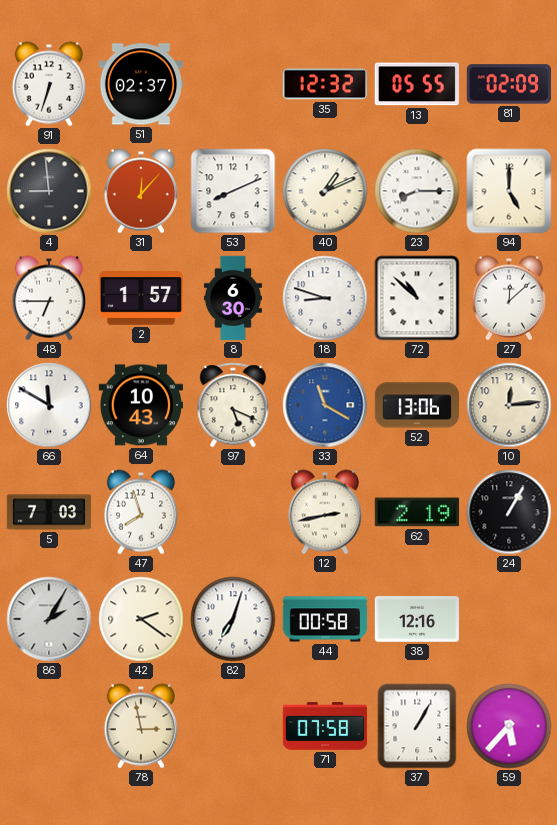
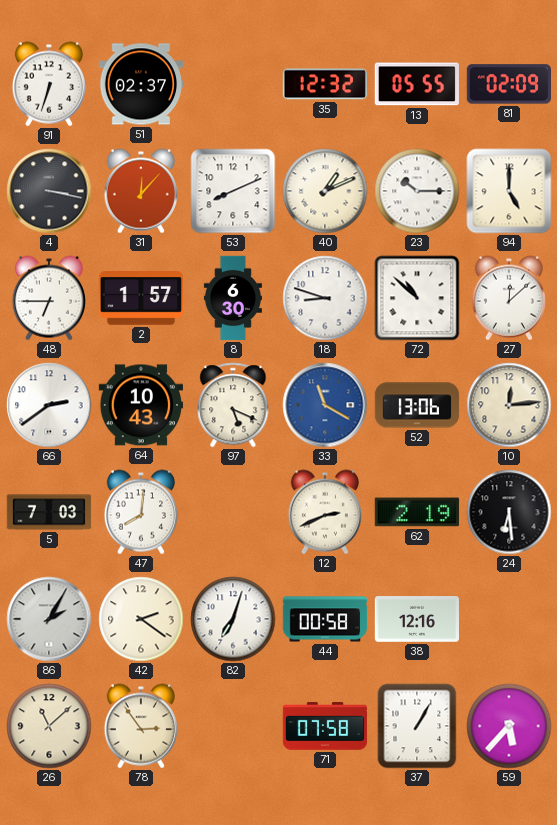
4: 8:59 -> 3:17
23: 8:15 -> 10:15
66: 11:50 -> 2:39
47: 7:57 -> 8:01
12: 2:43 -> 2:41
24: 1:05 -> 6:29
26: none -> 11:08
78: 2:58 -> 2:54
